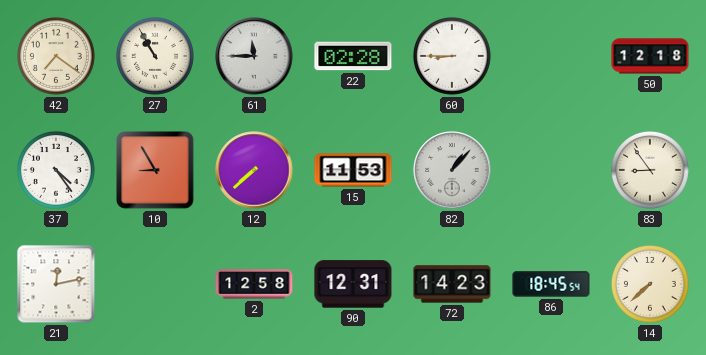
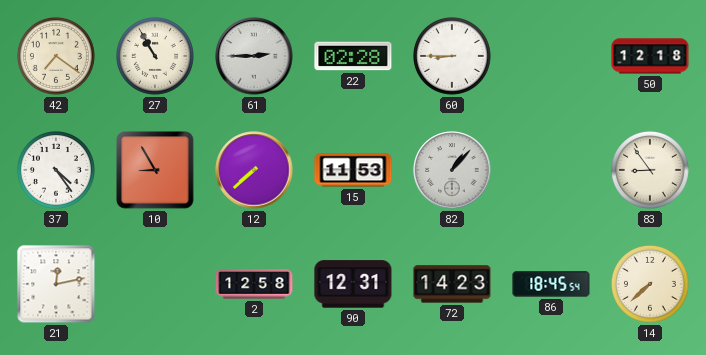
61: 11:45 -> 2:45
